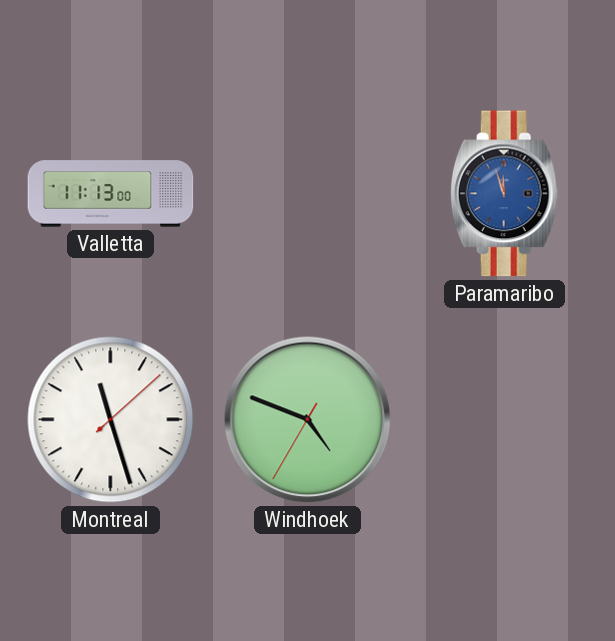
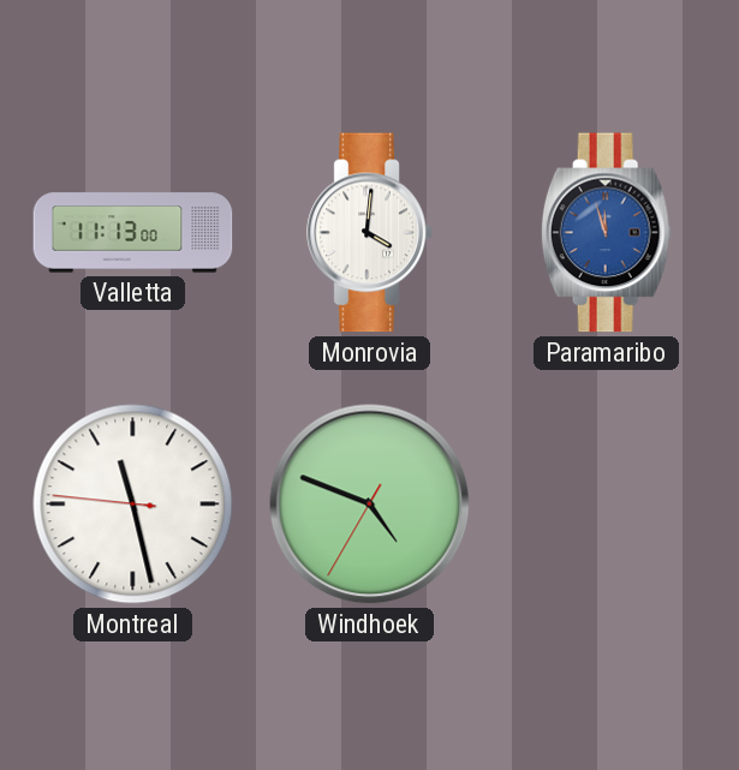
Monrovia: none -> 4:01
Montreal: 11:27:08 -> 11:27:46
